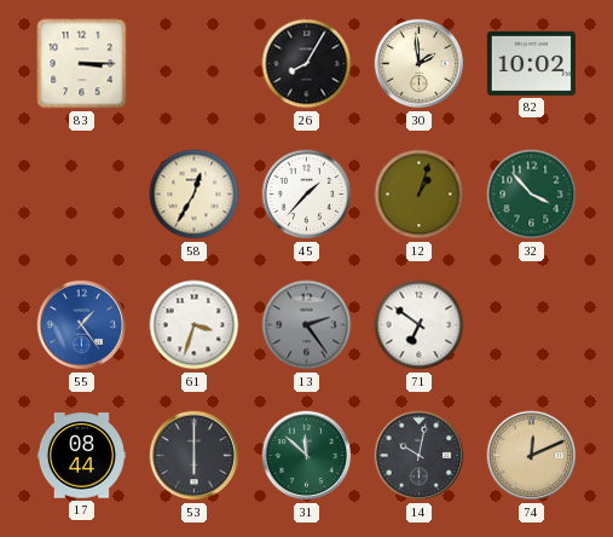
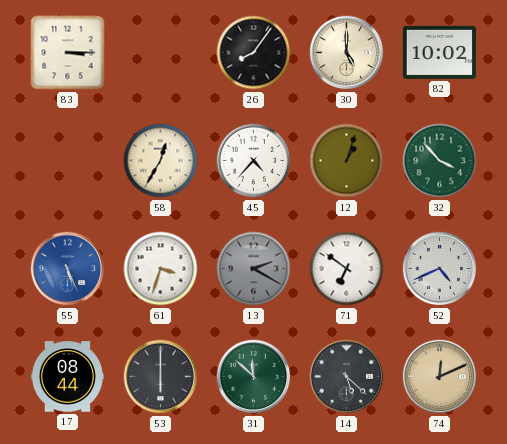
26: 8:05 -> 8:06
30: 1:59 -> 5:00
45: 1:37 -> 4:37
55: 1:24 -> 5:26
13: 2:24 -> 2:20
52: none -> 4:41
14: 10:02 -> 5:22
